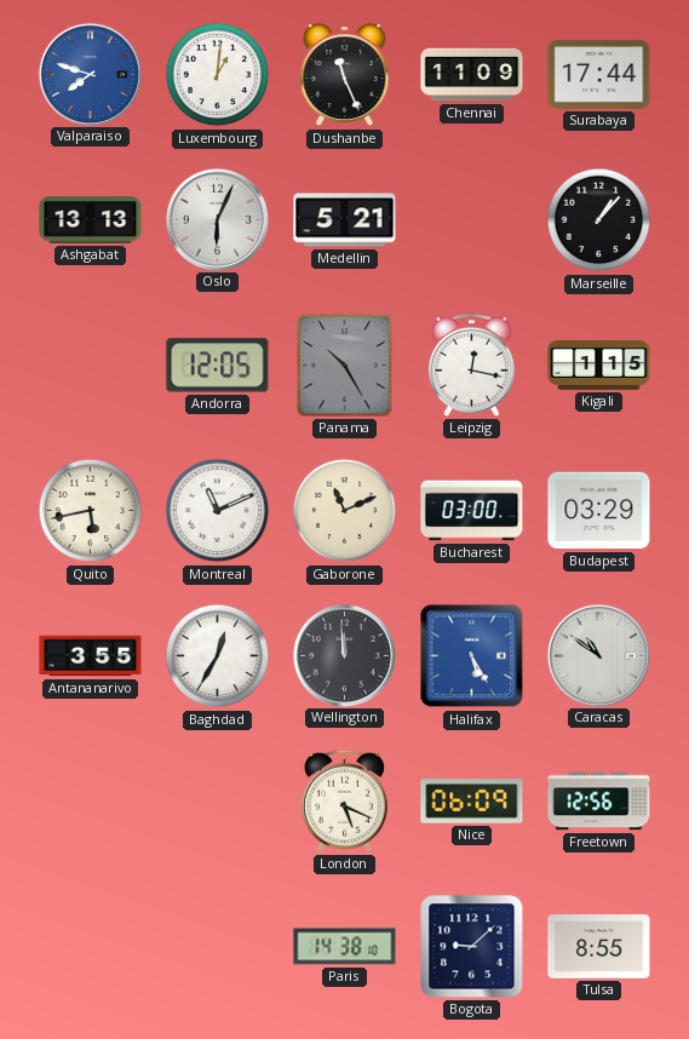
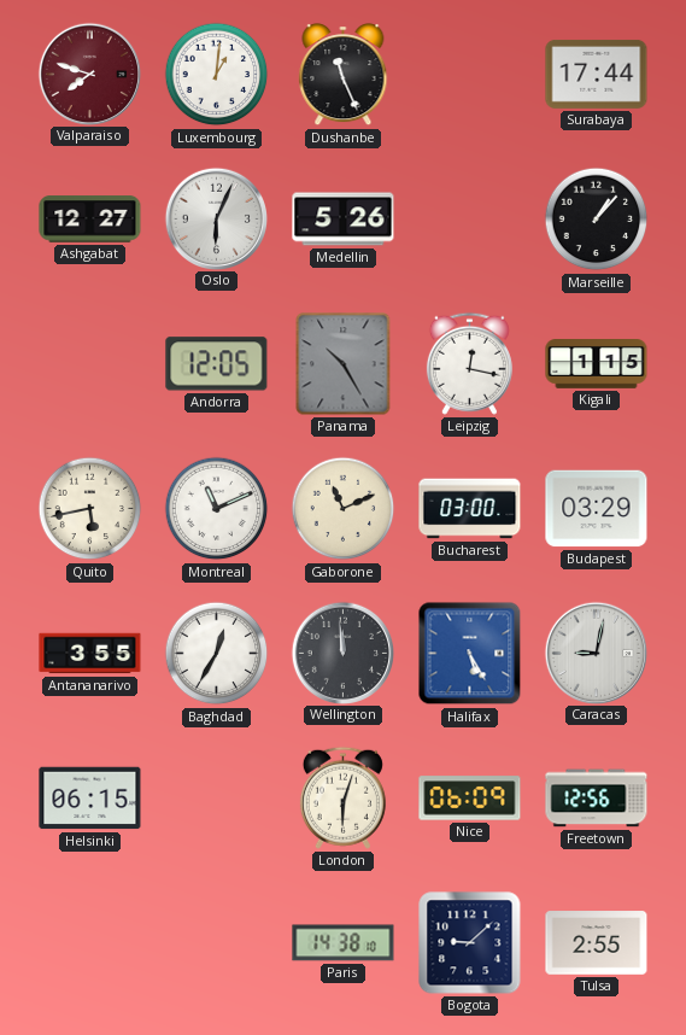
Valparaiso dial: blue -> burgundy
Chennai: 11:09 -> none
Ashgabat: 13:13 -> 12:27
Medellin: 5:21 -> 5:26
Caracas: 10:51 -> 9:02
Helsinki: none -> 06:15
London: 5:19 -> 6:03
Tulsa: 8:55 -> 2:55
